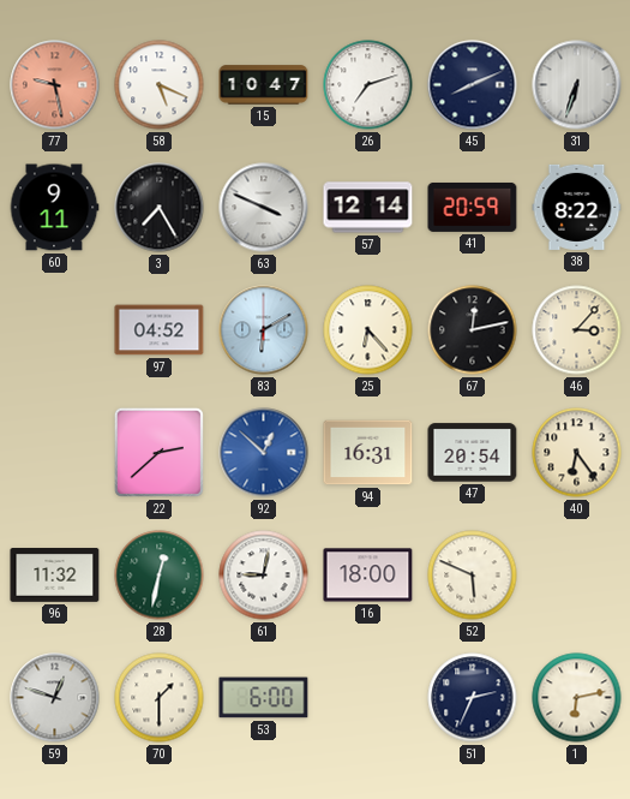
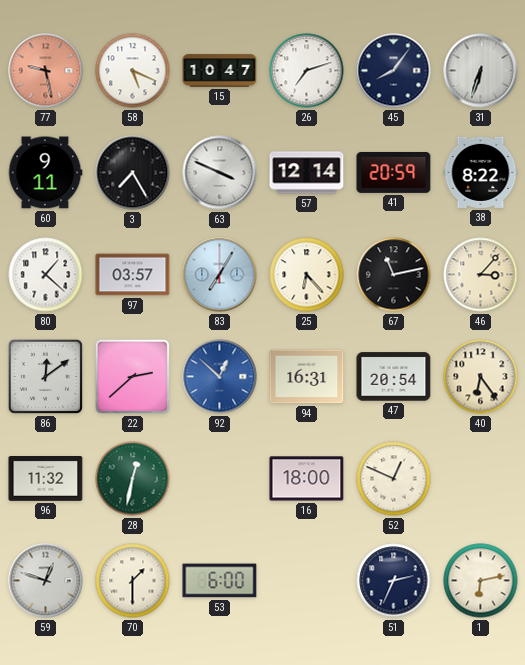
45: 8:11 -> 8:06
80: none -> 1:22
97: 04:52 -> 03:57
83: 6:10 -> 7:05
67: 12:13 -> 11:13
86: none -> 12:09
61: 9:02 -> none
52: 5:49 -> 12:49
